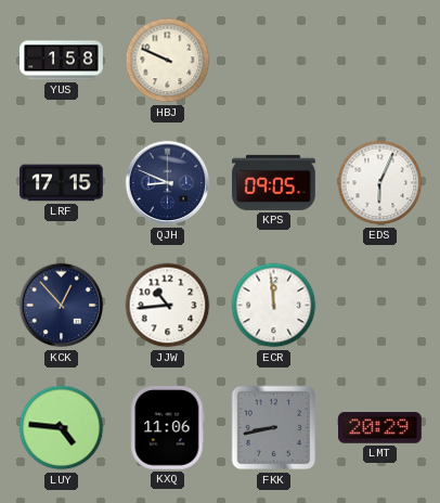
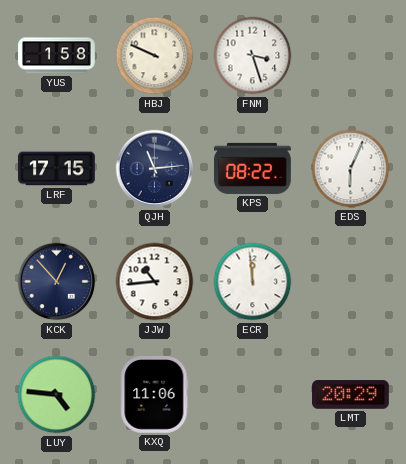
FNM: none -> 3:27
QJH: 8:49 -> 11:14
KPS: 09:05 -> 08:22
FKK: 8:43 -> none
